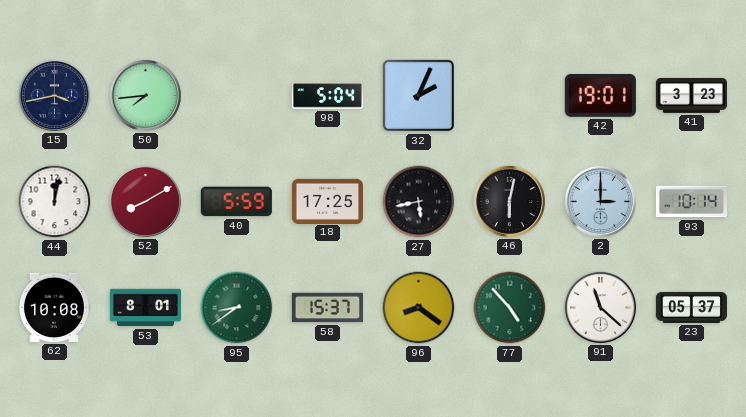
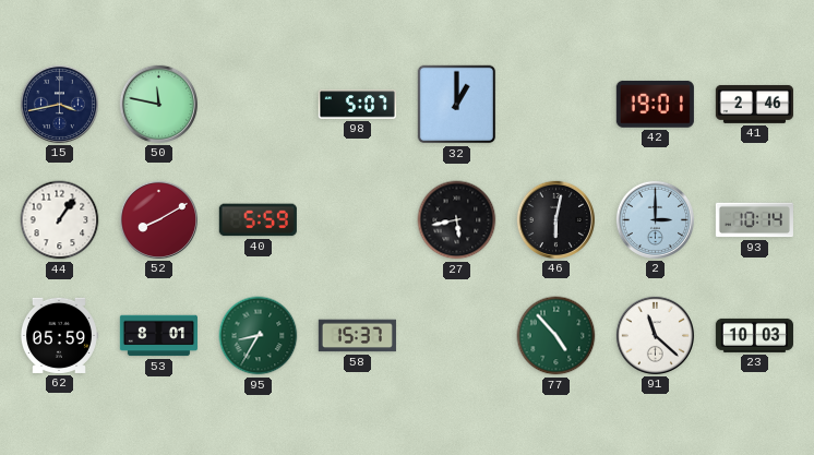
50: 7:44 -> 11:47
98: 5:04 -> 5:07
32: 2:04 -> 1:00
41: 3:23 -> 2:46
44: 12:02 -> 1:06
18: 17:25 -> none
62: 10:08 -> 05:59
95: 8:39 -> 8:35
96: 8:21 -> none
23: 05:37 -> 10:03
